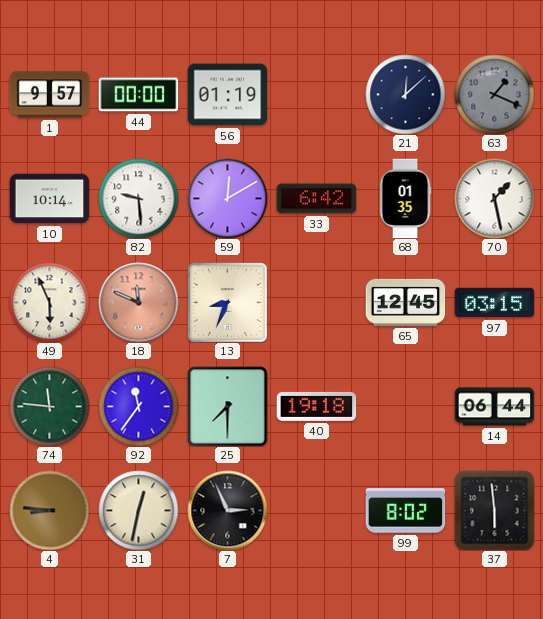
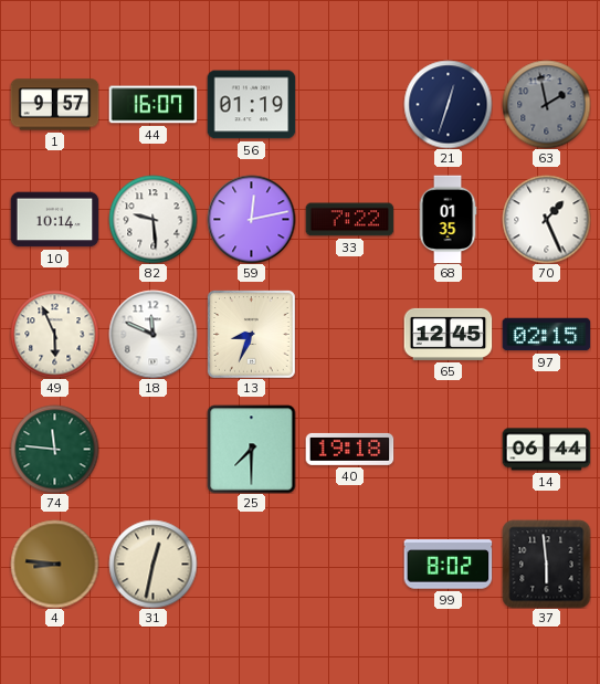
44: 00:00 -> 16:07
21: 12:08 -> 12:33
63: 1:19 -> 1:58
59: 12:10 -> 12:13
33: 6:42 -> 7:22
70: 1:28 -> 1:26
18 dial: salmon -> white
97: 03:15 -> 02:15
92: 11:36 -> none
7: 2:56 -> none
